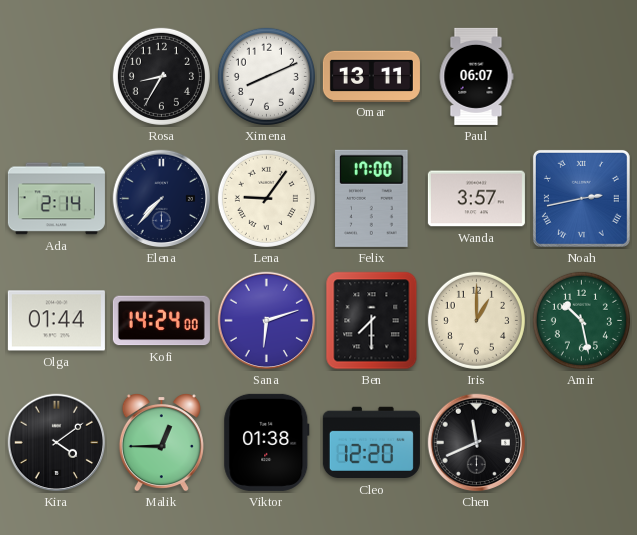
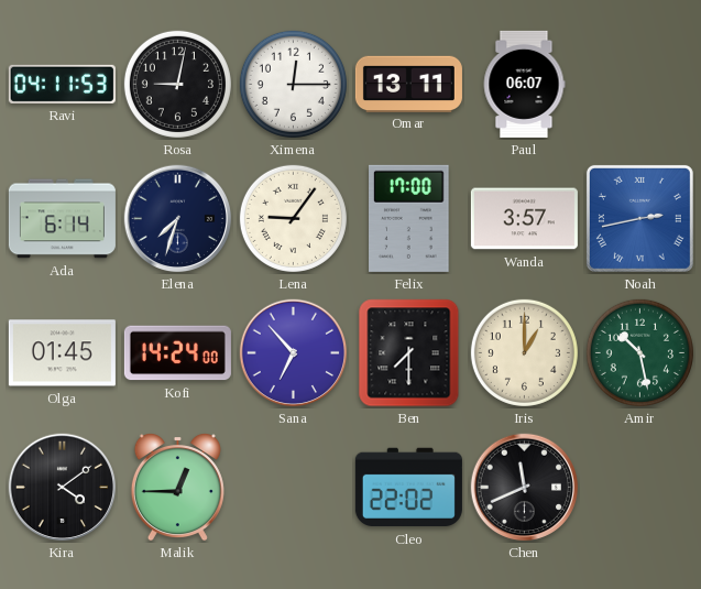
Ravi: none -> 04:11
Rosa: 8:35 -> 9:02
Ximena: 8:11 -> 12:15
Ada: 2:14 -> 6:14
Elena: 7:37 -> 7:33
Olga: 01:44 -> 01:45
Sana: 6:12 -> 6:53
Viktor: 01:38 -> none
Cleo: 12:20 -> 22:02
